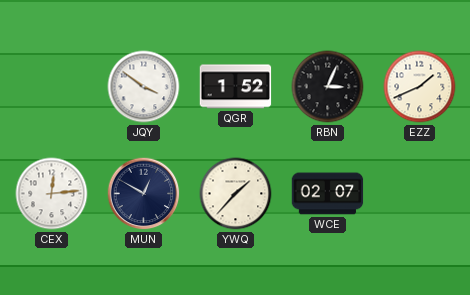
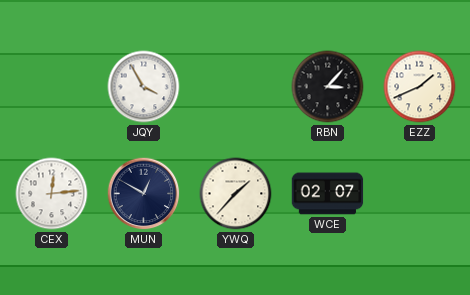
JQY: 3:51 -> 3:55
QGR: 1:52 -> none
RBN: 3:04 -> 3:07
